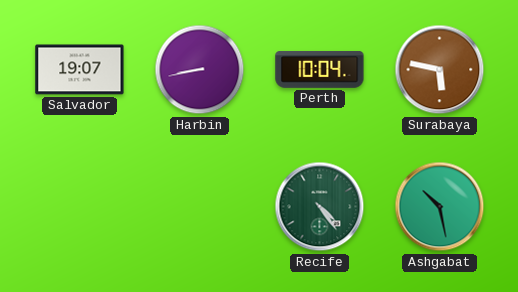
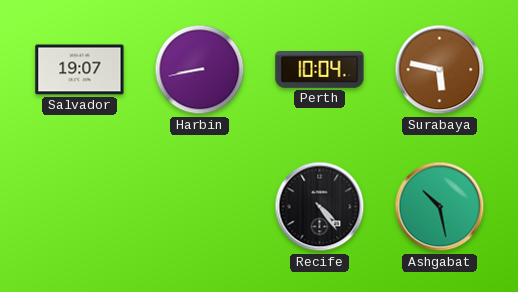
Recife dial: green -> black
